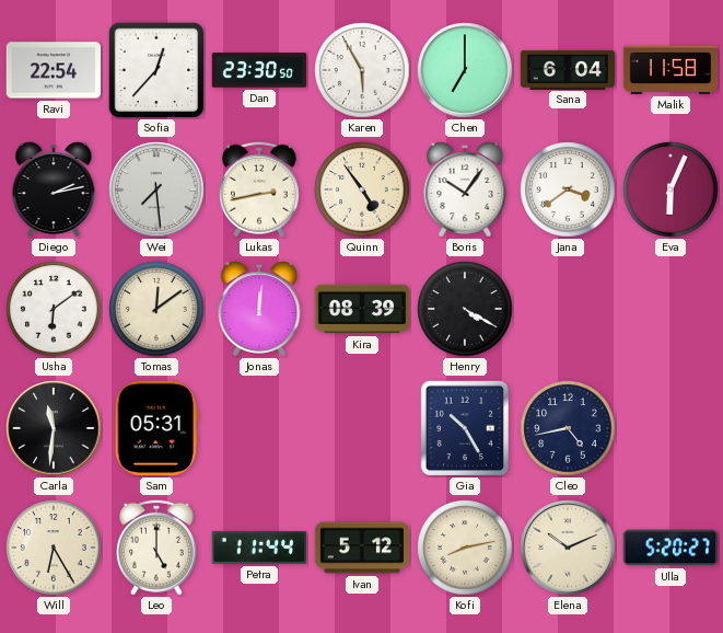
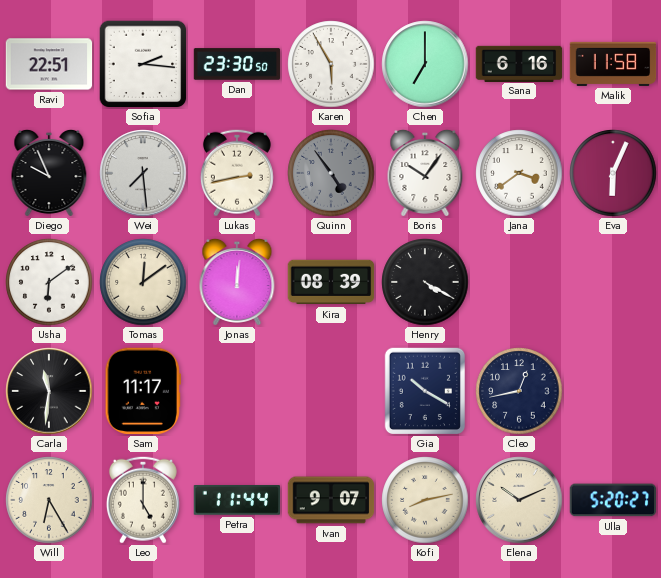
Ravi: 22:54 -> 22:51
Sofia: 12:37 -> 2:16
Sana: 6:04 -> 6:16
Diego: 2:13 -> 9:56
Quinn dial: cream -> grey
Sam: 05:31 -> 11:17
Gia: 10:25 -> 10:20
Cleo: 4:43 -> 12:43
Ivan: 5:12 -> 9:07
